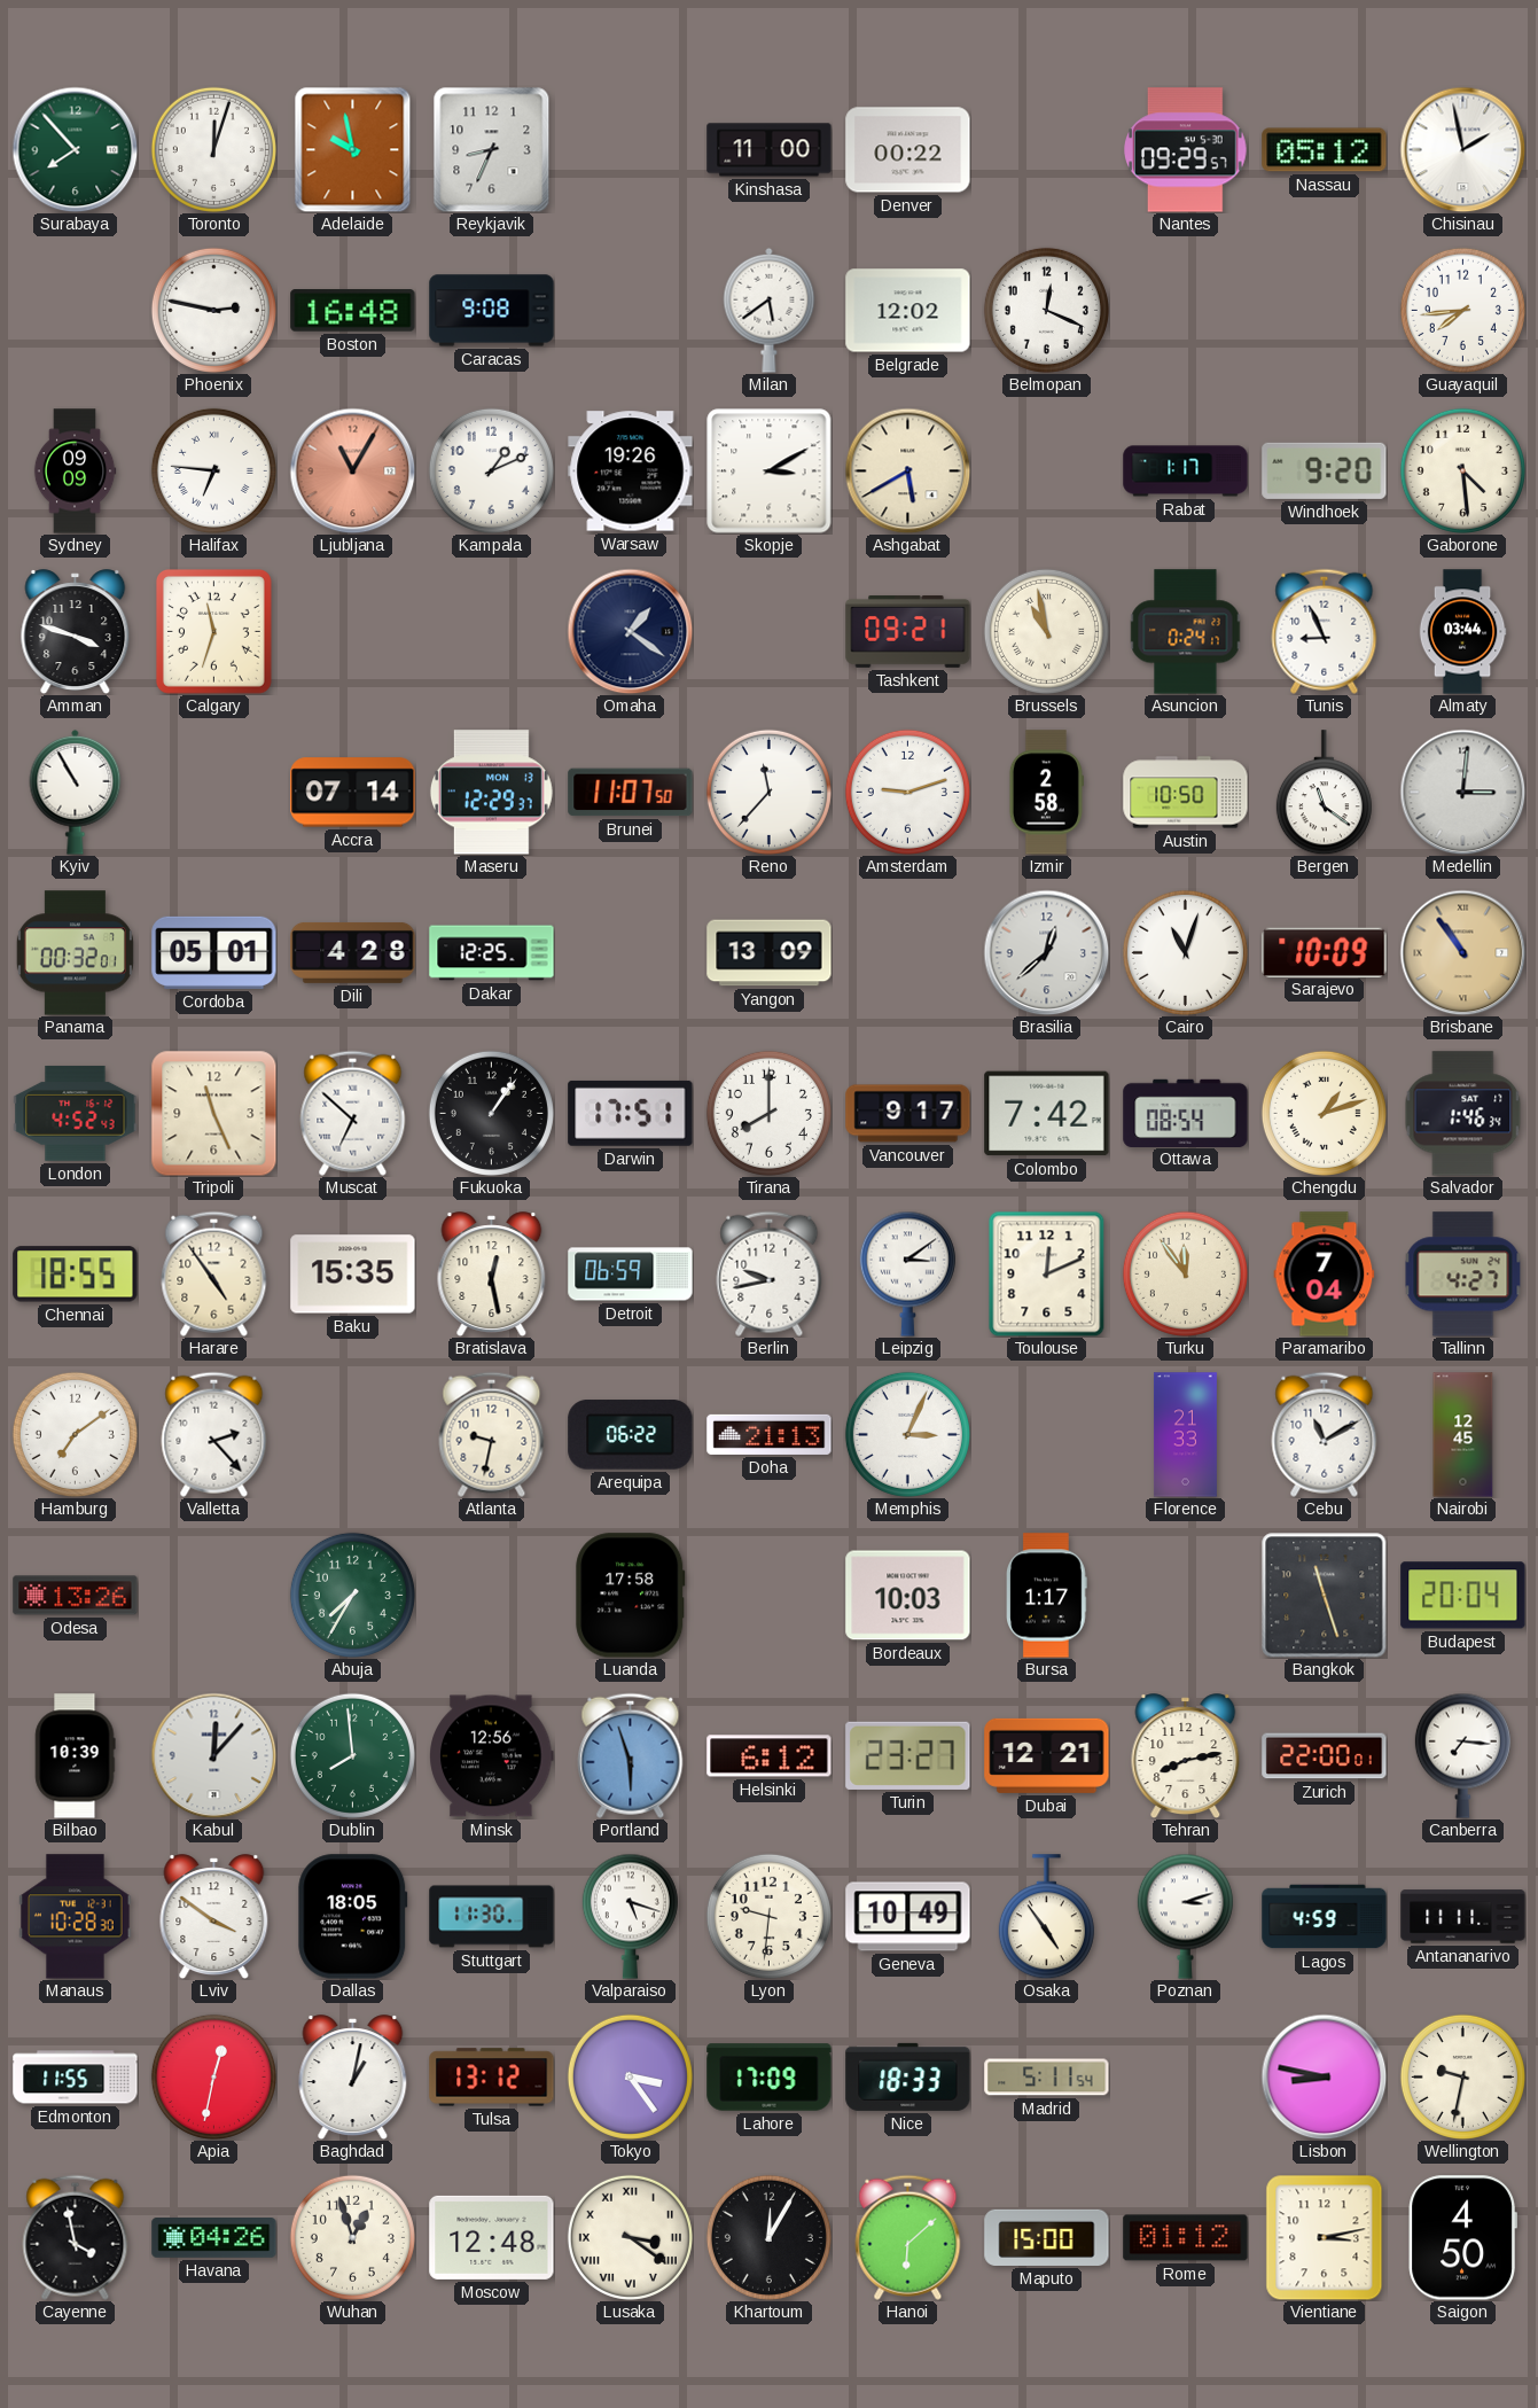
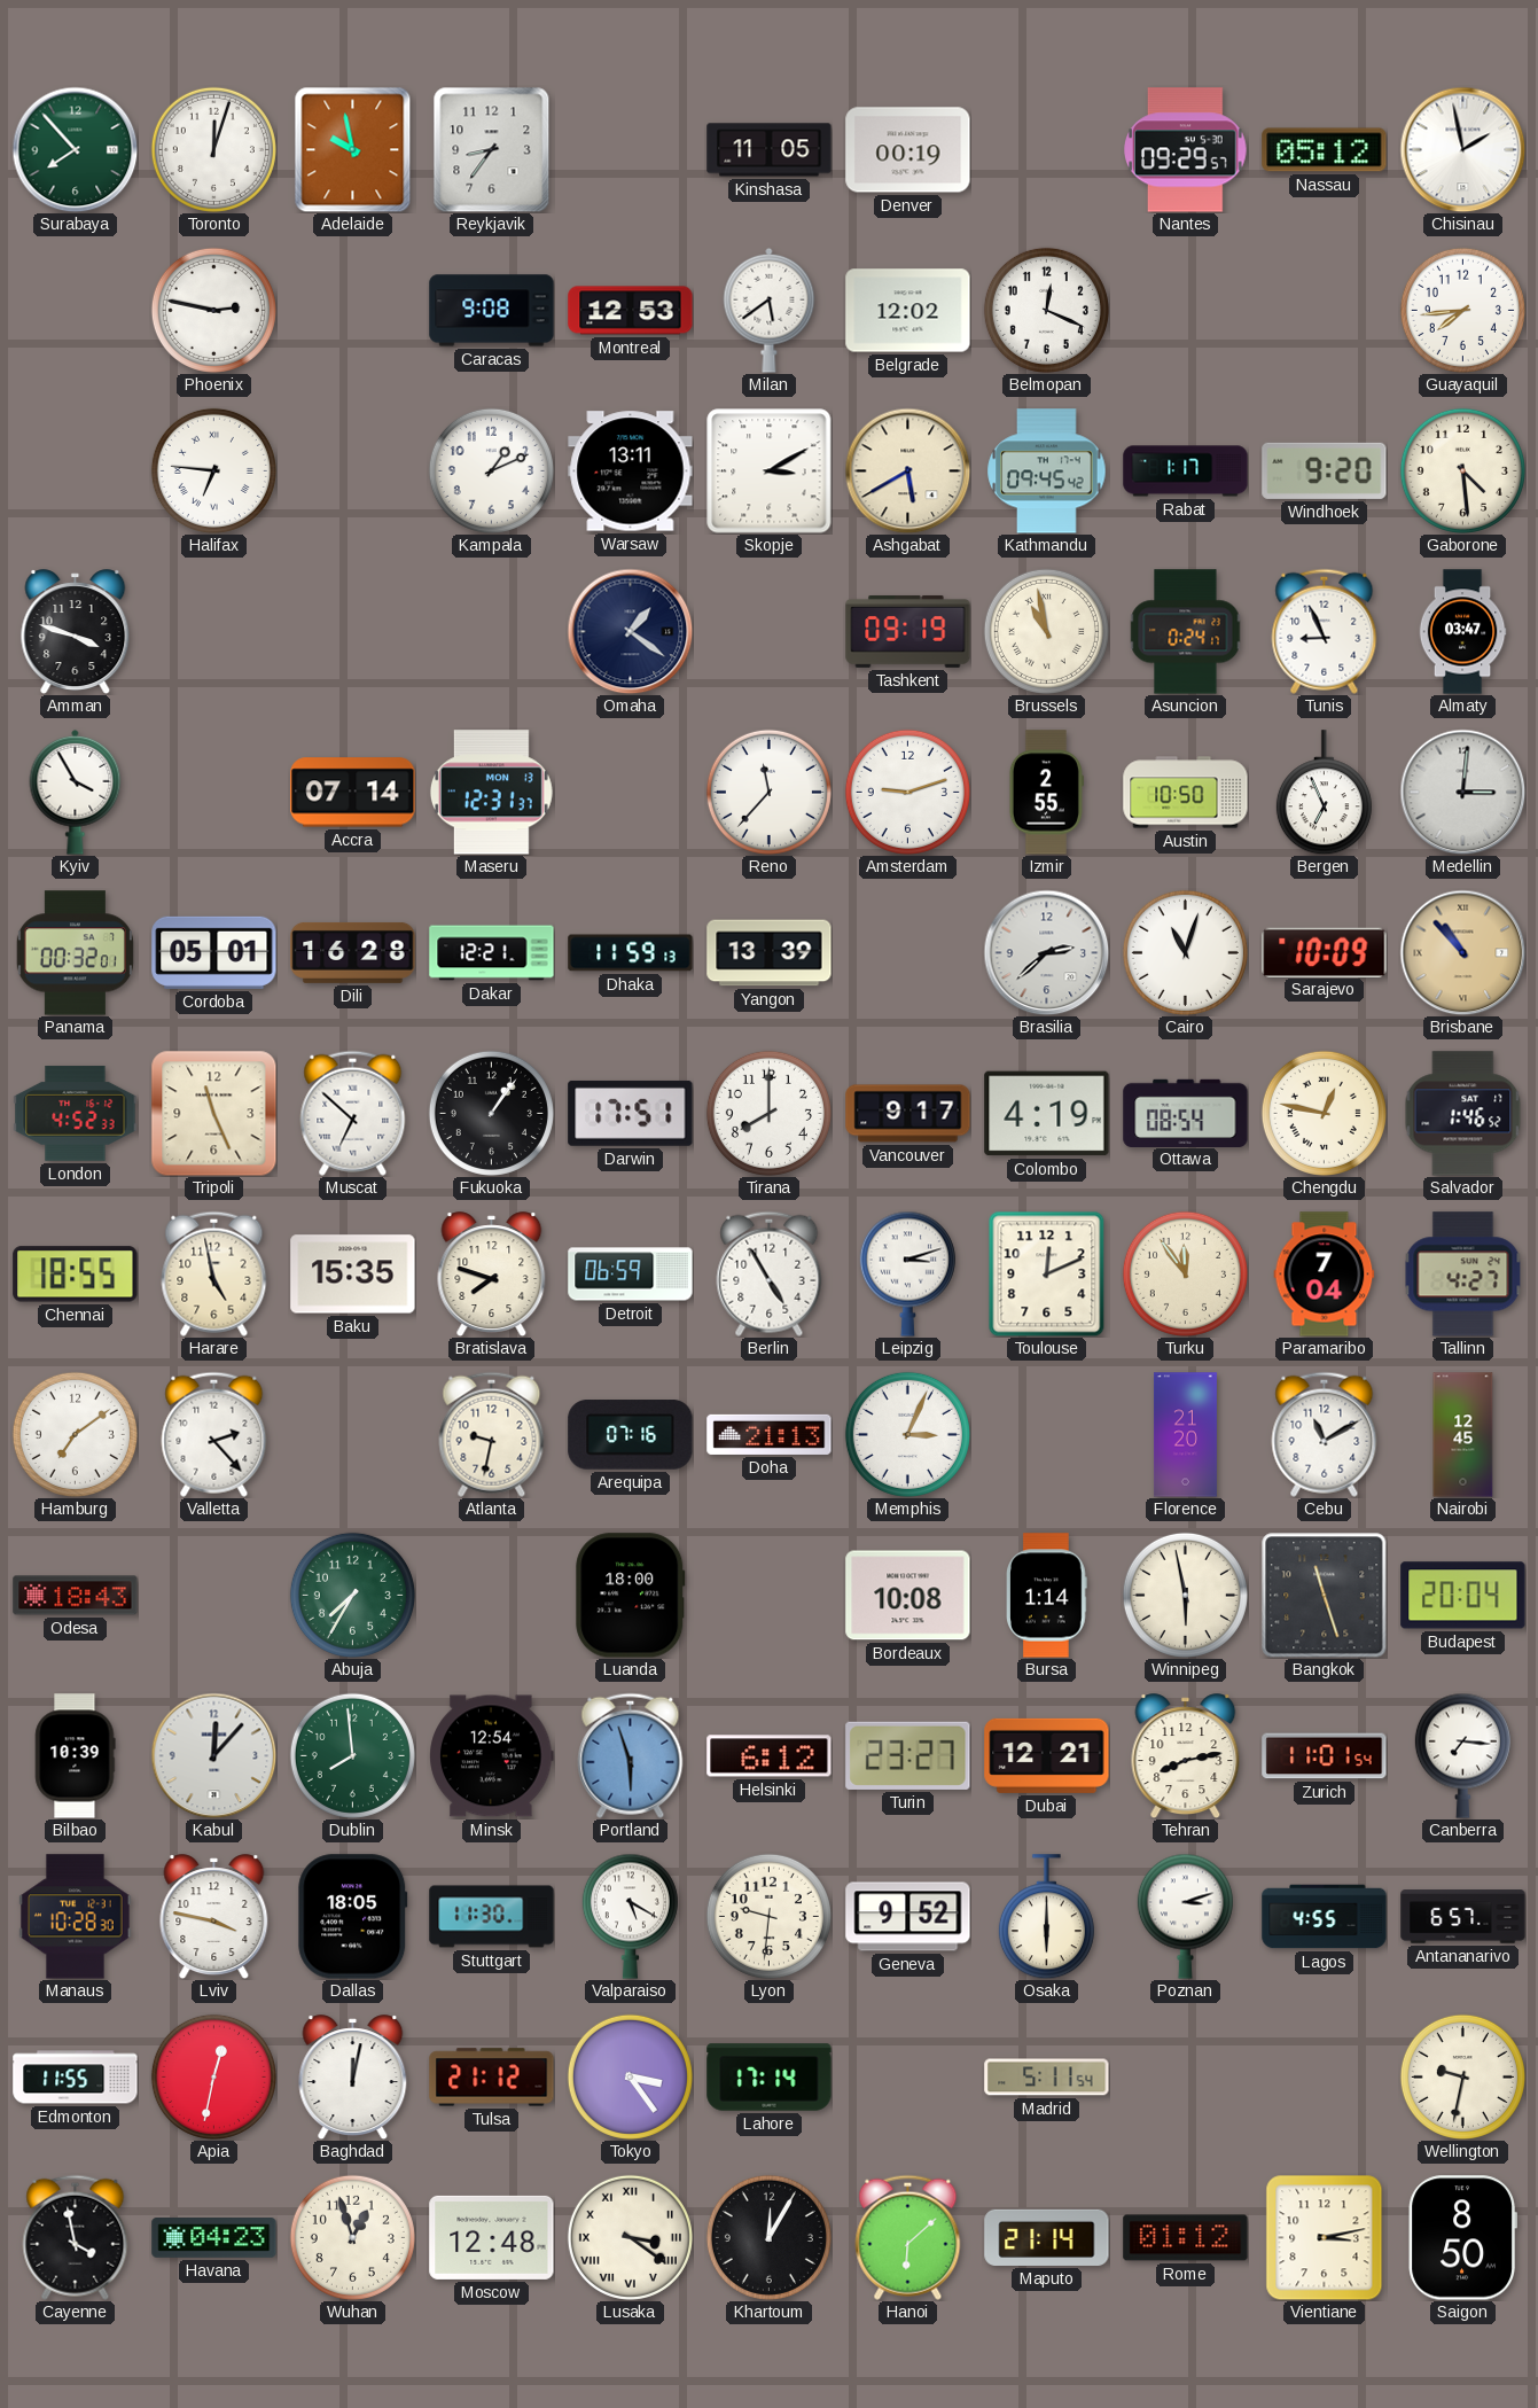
Reykjavik: 8:34 -> 8:36
Kinshasa: 11:00 -> 11:05
Denver: 00:22 -> 00:19
Boston: 16:48 -> none
Montreal: none -> 12:53
Sydney: 09:09 -> none
Ljubljana: 11:05 -> none
Warsaw: 19:26 -> 13:11
Kathmandu: none -> 09:45
Calgary: 11:33 -> none
Tashkent: 09:21 -> 09:19
Almaty: 03:44 -> 03:47
Kyiv: 10:55 -> 3:55
Maseru: 12:29 -> 12:31
Brunei: 11:07 -> none
Izmir: 2:58 -> 2:55
Bergen: 11:21 -> 6:56
Dili: 4:28 -> 16:28
Dakar: 12:25 -> 12:21
Dhaka: none -> 11:59
Yangon: 13:09 -> 13:39
Brasilia: 12:38 -> 2:38
Brisbane: 10:54 -> 10:53
London: 4:52:43 -> 4:52:33
Colombo: 7:42 -> 4:19
Chengdu: 1:12 -> 12:47
Salvador: 1:46:34 -> 1:46:52
Harare: 4:54 -> 4:58
Bratislava: 12:28 -> 7:48
Berlin: 9:43 -> 4:55
Leipzig: 3:09 -> 3:12
Arequipa: 06:22 -> 07:16
Florence: 21:33 -> 21:20
Odesa: 13:26 -> 18:43
Luanda: 17:58 -> 18:00
Bordeaux: 10:03 -> 10:08
Bursa: 1:17 -> 1:14
Winnipeg: none -> 5:58
Minsk: 12:56 -> 12:54
Zurich: 22:00 -> 11:01
Lviv: 3:51 -> 3:47
Valparaiso: 5:18 -> 5:20
Geneva: 10:49 -> 9:52
Osaka: 4:54 -> 6:00
Lagos: 4:59 -> 4:55
Antananarivo: 11:11 -> 6:57
Baghdad: 1:02 -> 12:02
Tulsa: 13:12 -> 21:12
Lahore: 17:09 -> 17:14
Nice: 18:33 -> none
Lisbon: 8:47 -> none
Havana: 04:26 -> 04:23
Maputo: 15:00 -> 21:14
Saigon: 4:50 -> 8:50
